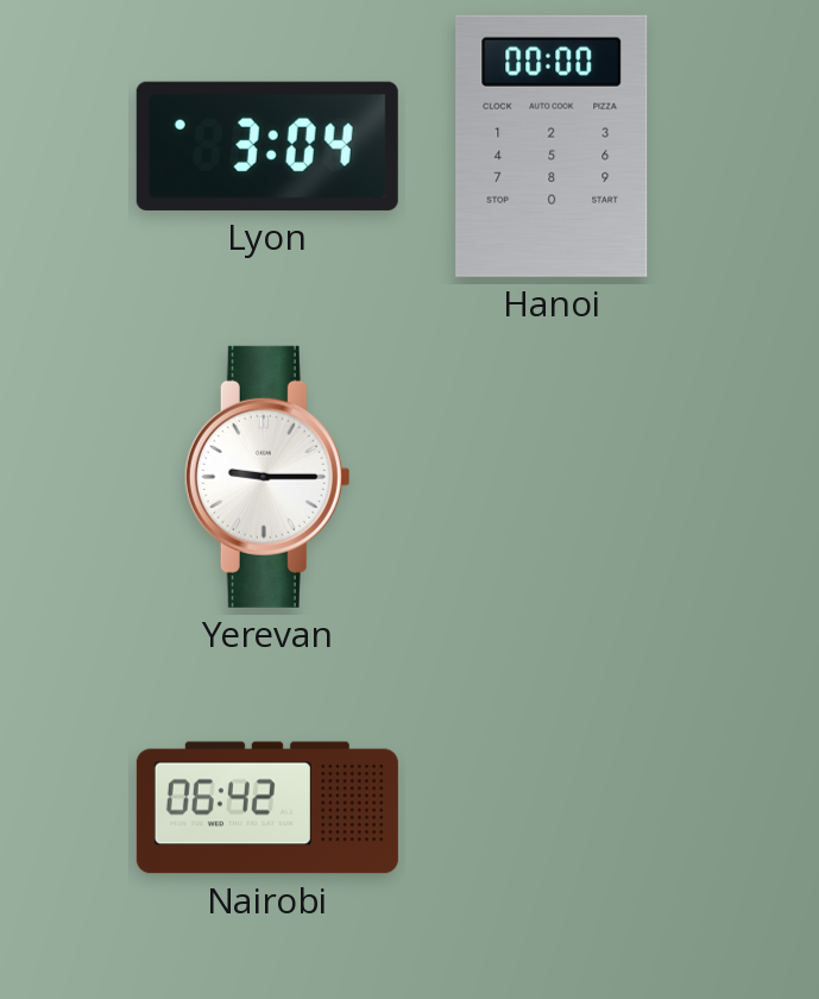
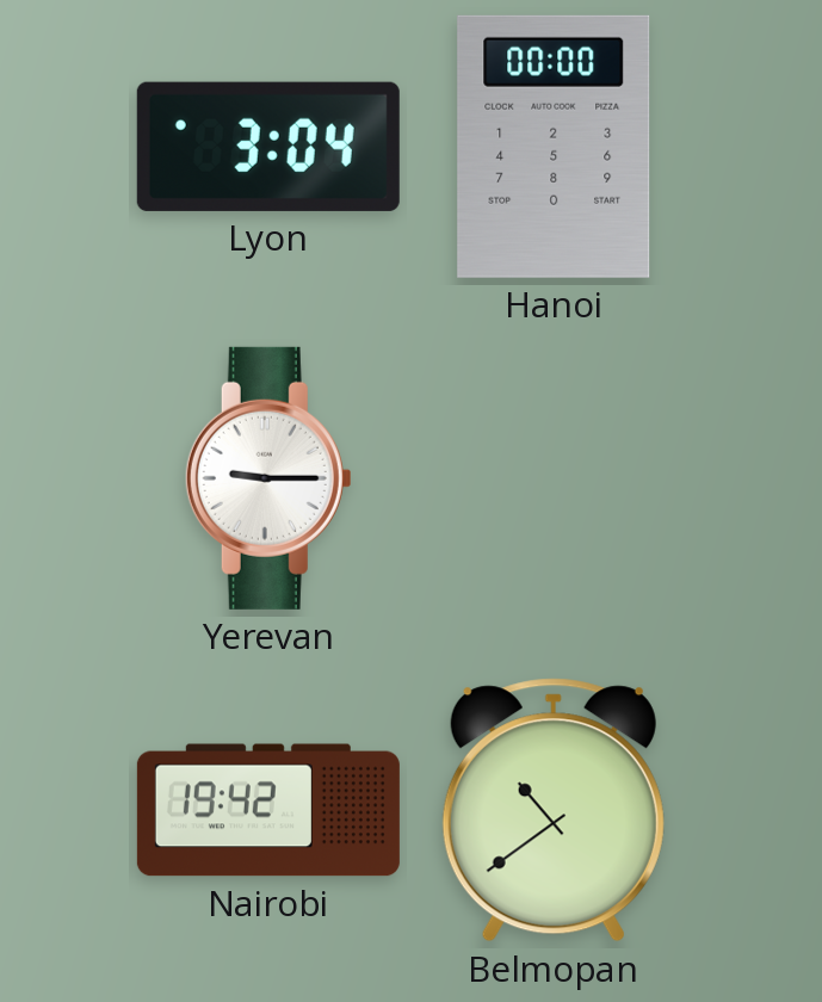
Nairobi: 06:42 -> 19:42
Belmopan: none -> 10:39
